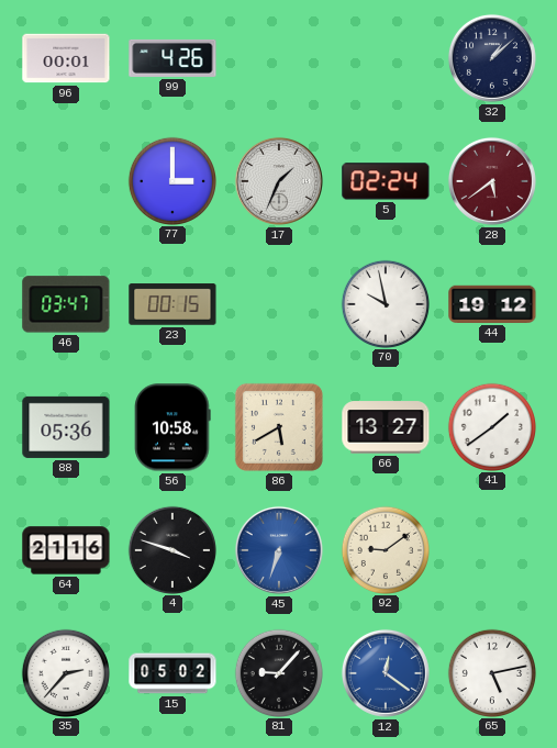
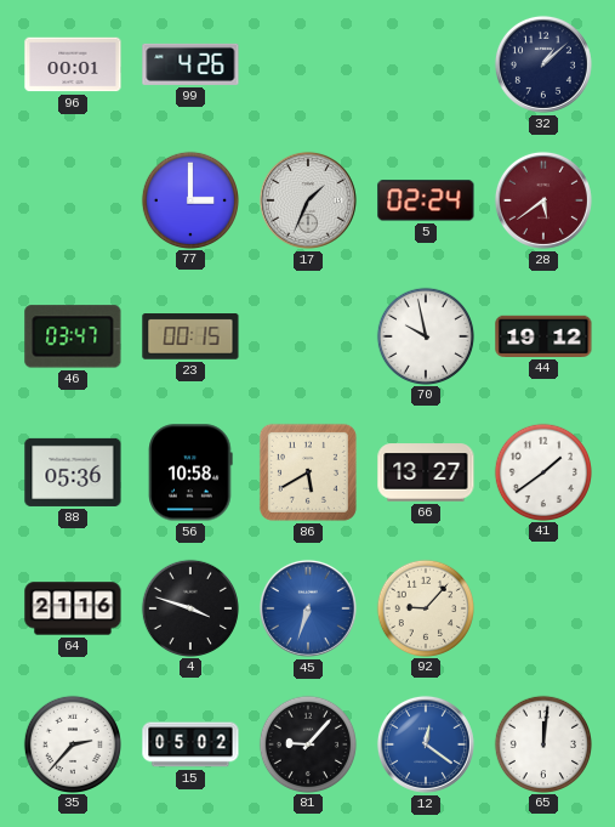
92: 9:09 -> 9:07
65: 5:13 -> 12:01
